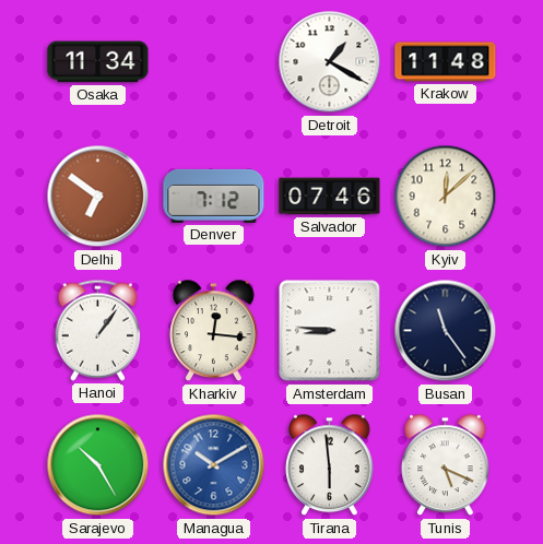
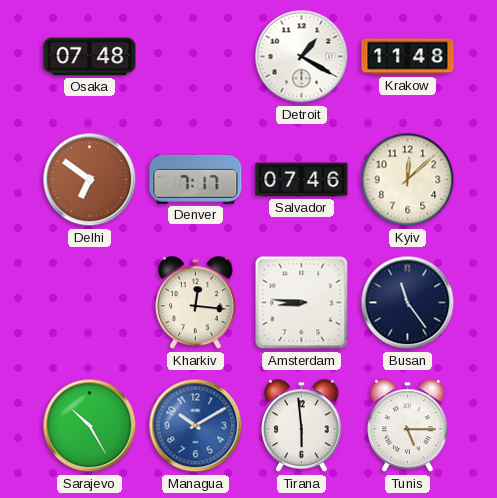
Osaka: 11:34 -> 07:48
Denver: 7:12 -> 7:17
Hanoi: 1:06 -> none
Tunis: 5:19 -> 5:15
